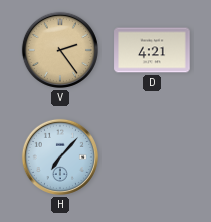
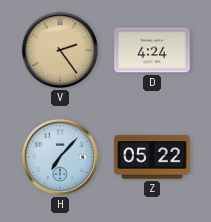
D: 4:21 -> 4:24
Z: none -> 05:22
